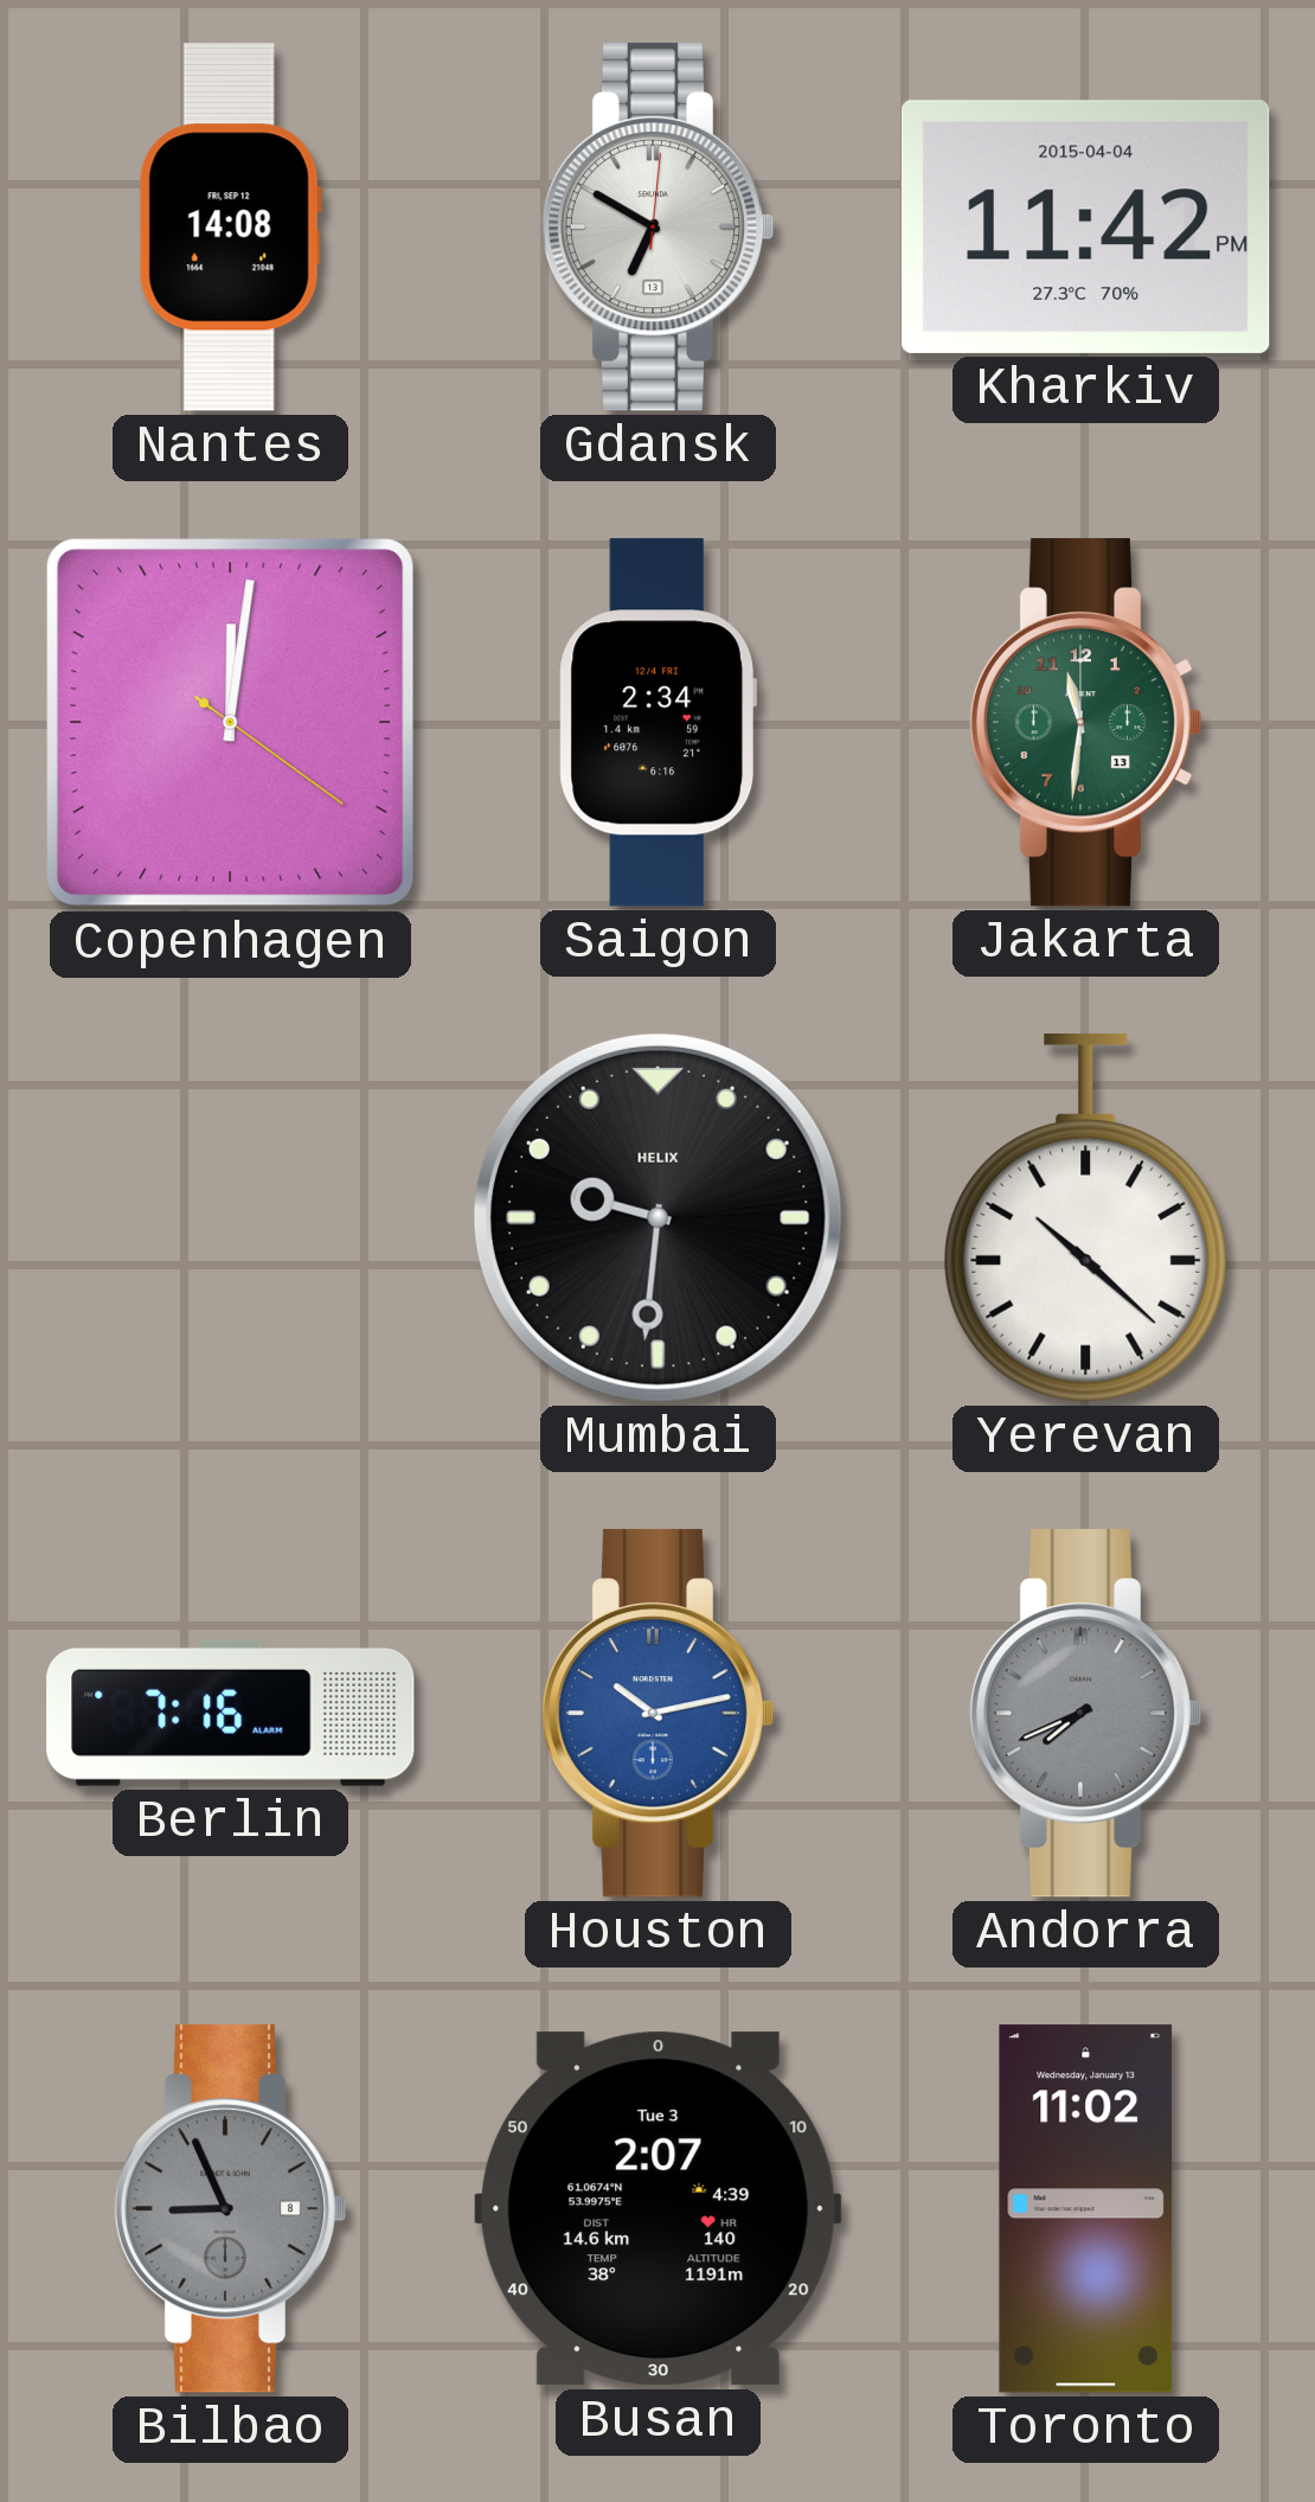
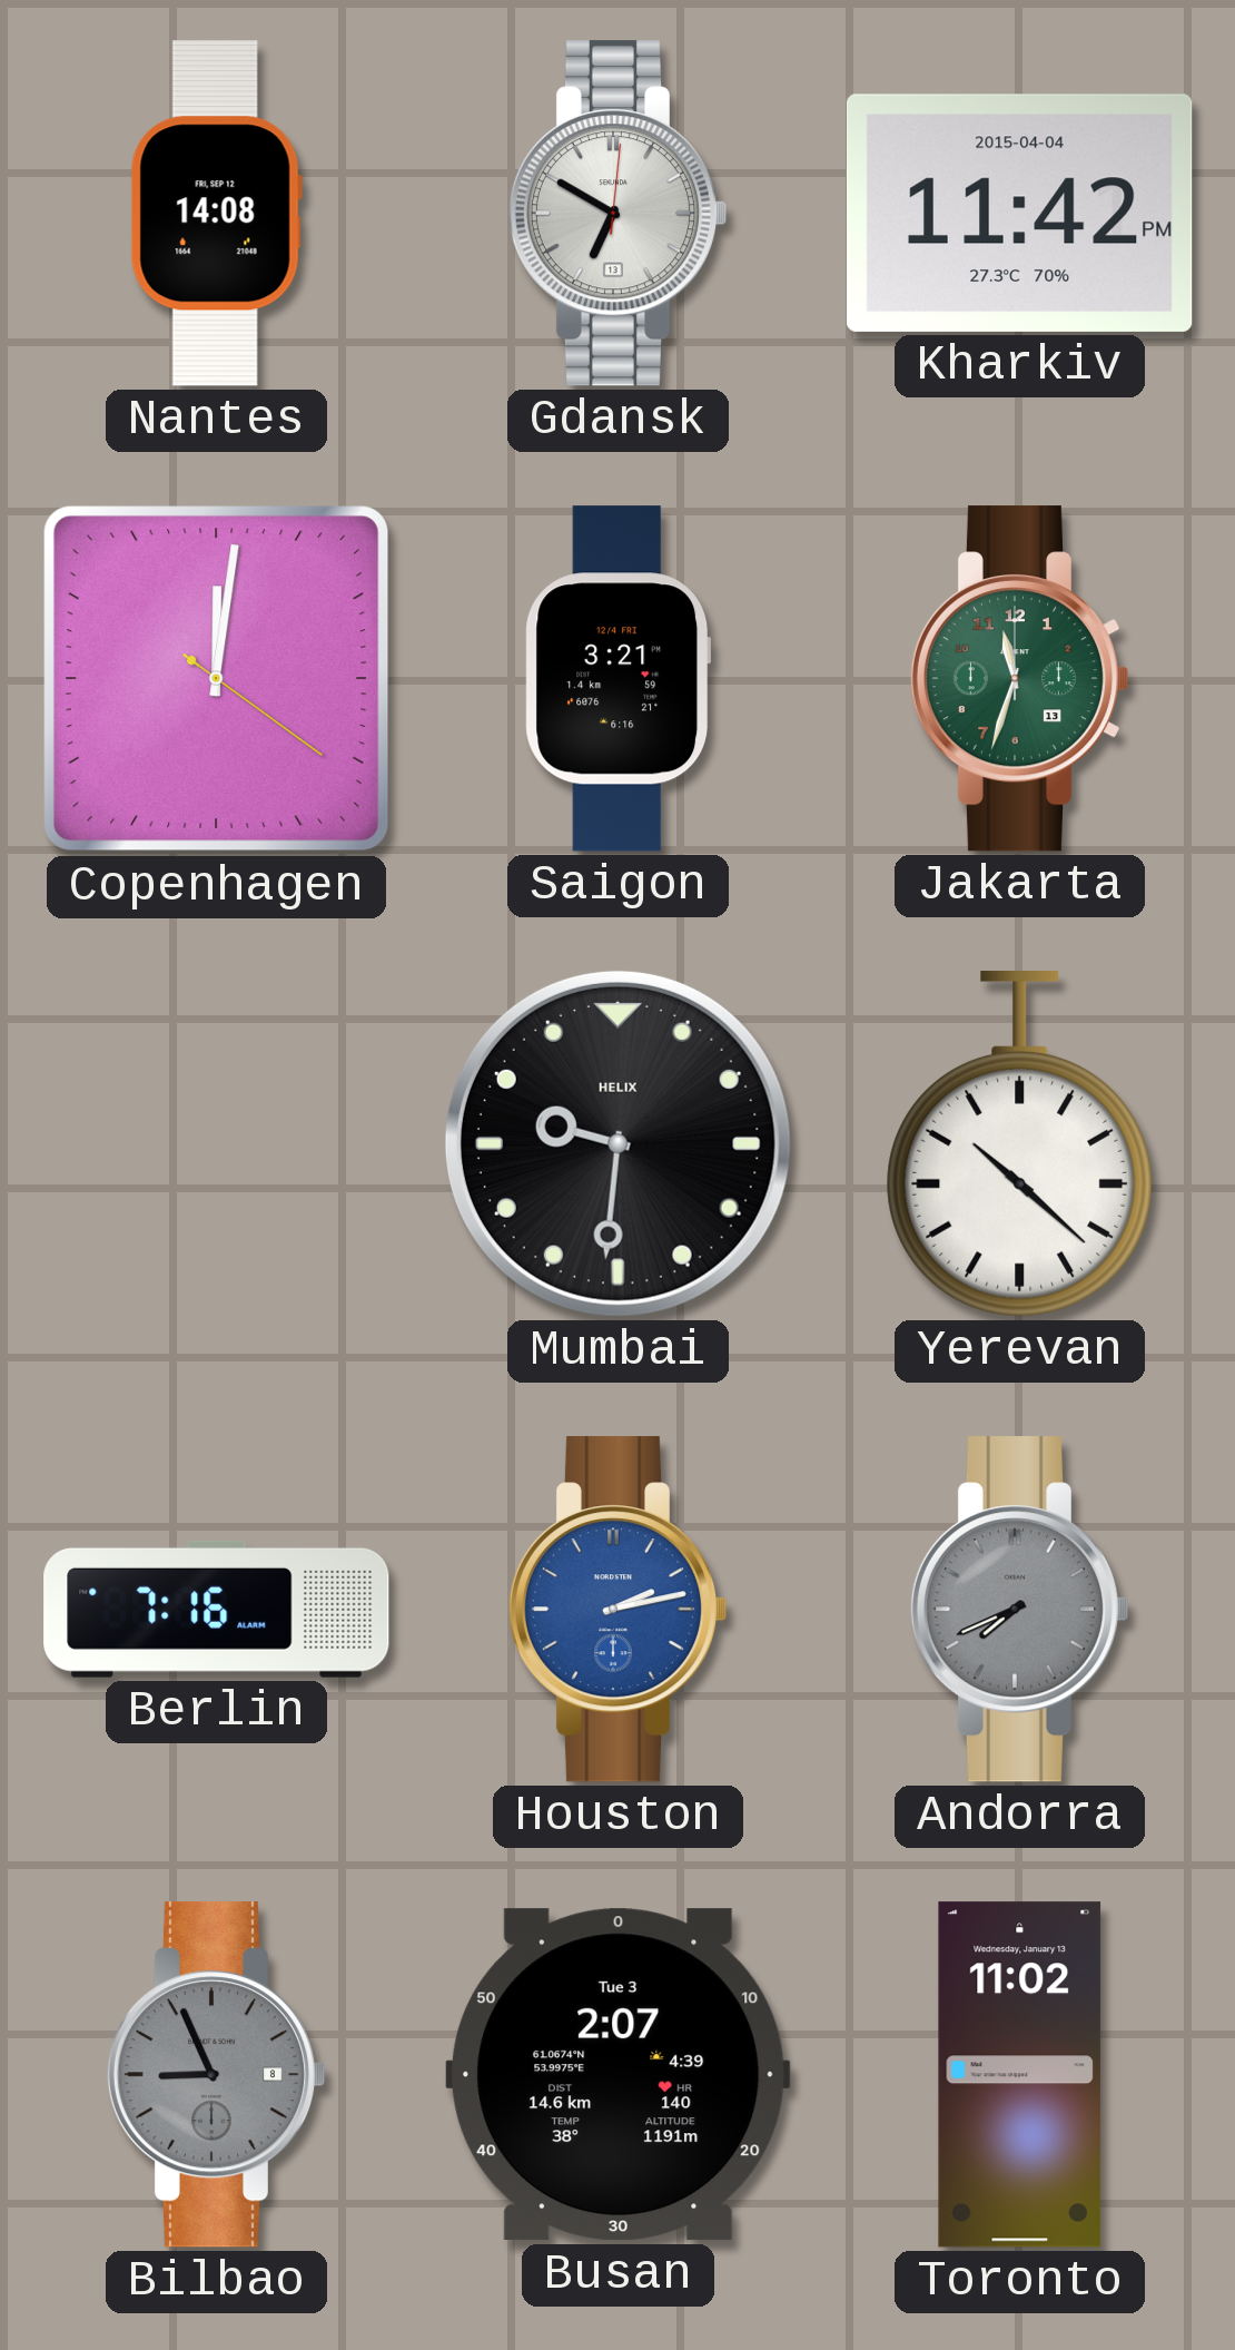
Saigon: 2:34 -> 3:21
Jakarta: 11:31 -> 11:33
Houston: 10:13 -> 2:13
